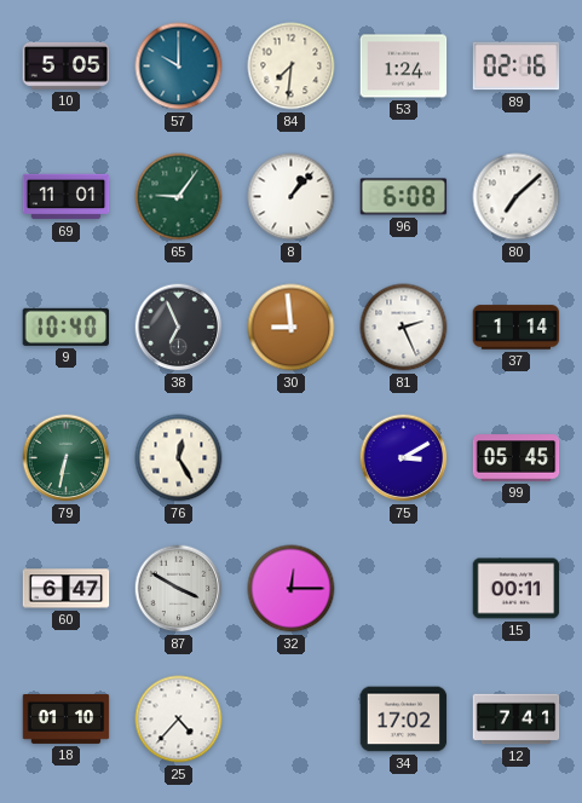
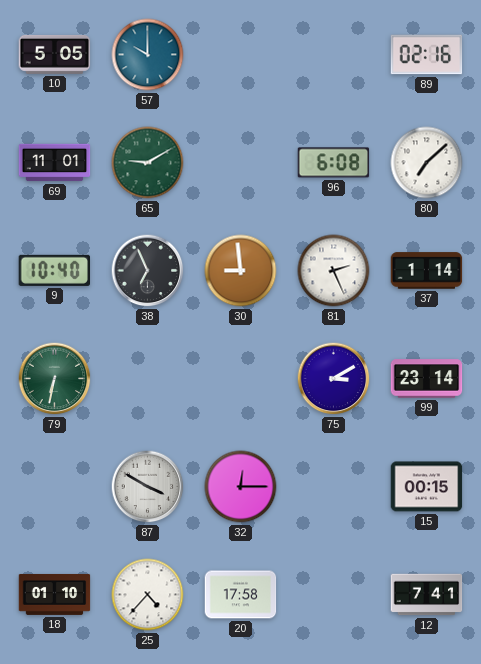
84: 7:31 -> none
53: 1:24 -> none
65: 9:06 -> 9:10
8: 1:07 -> none
76: 12:25 -> none
99: 05:45 -> 23:14
60: 6:47 -> none
15: 00:11 -> 00:15
20: none -> 17:58
34: 17:02 -> none
